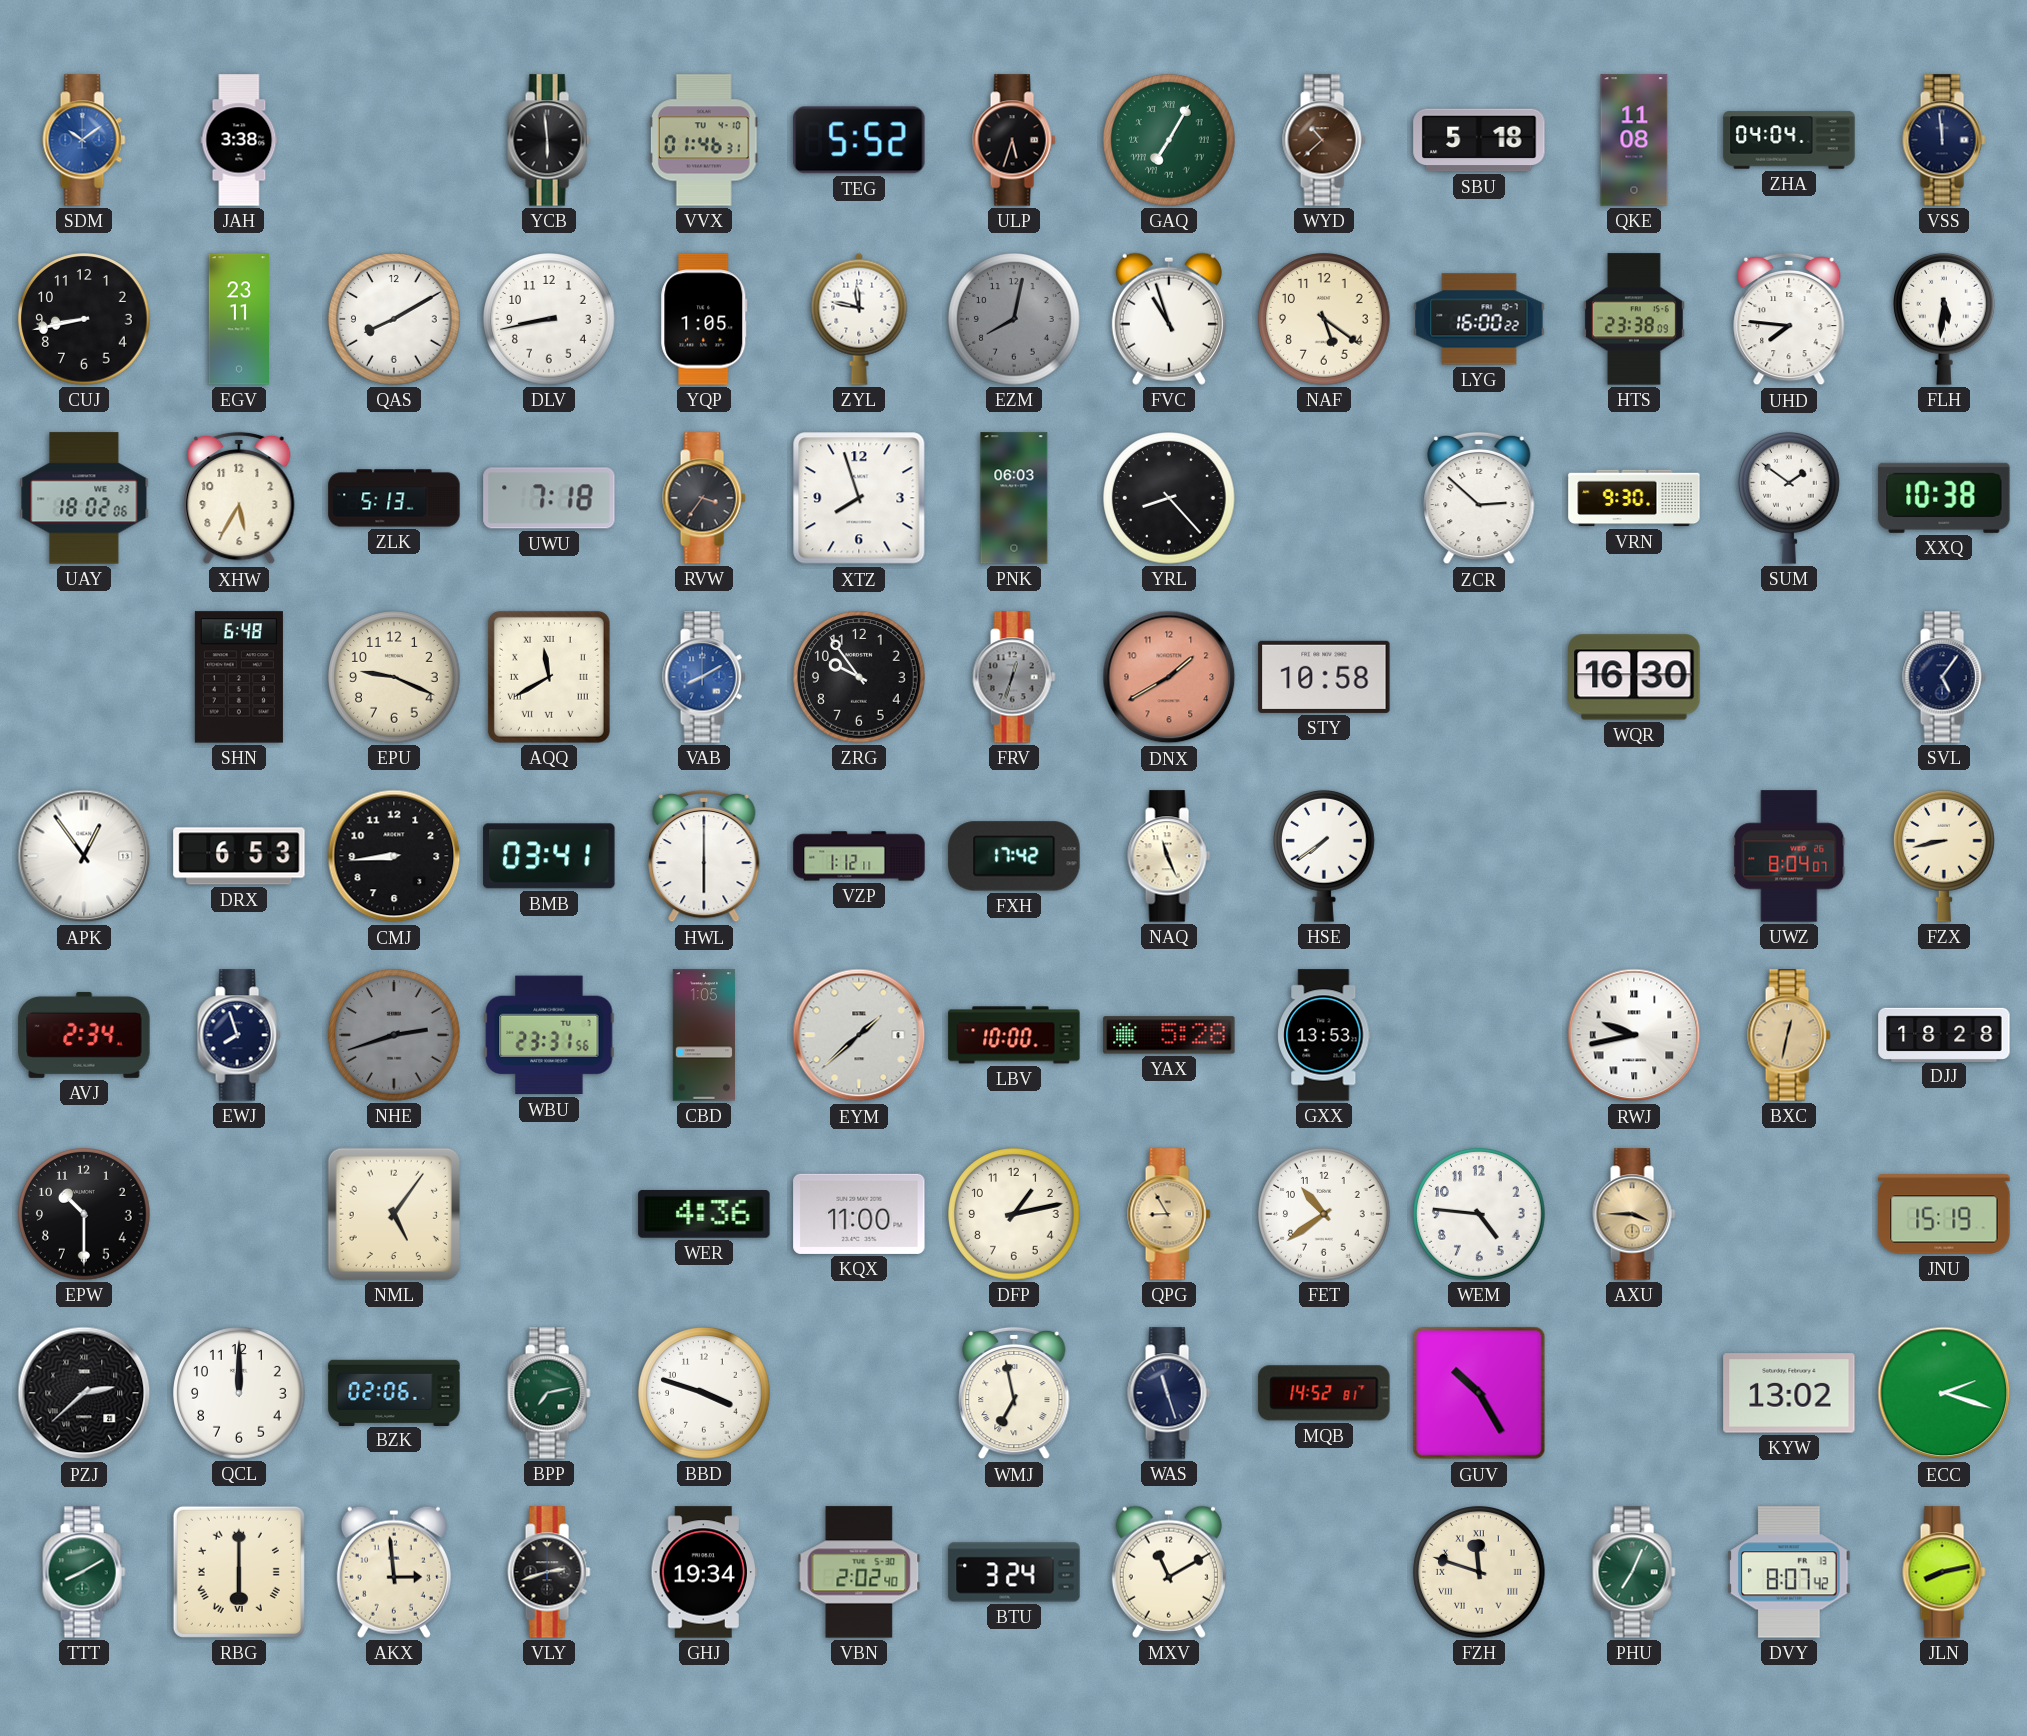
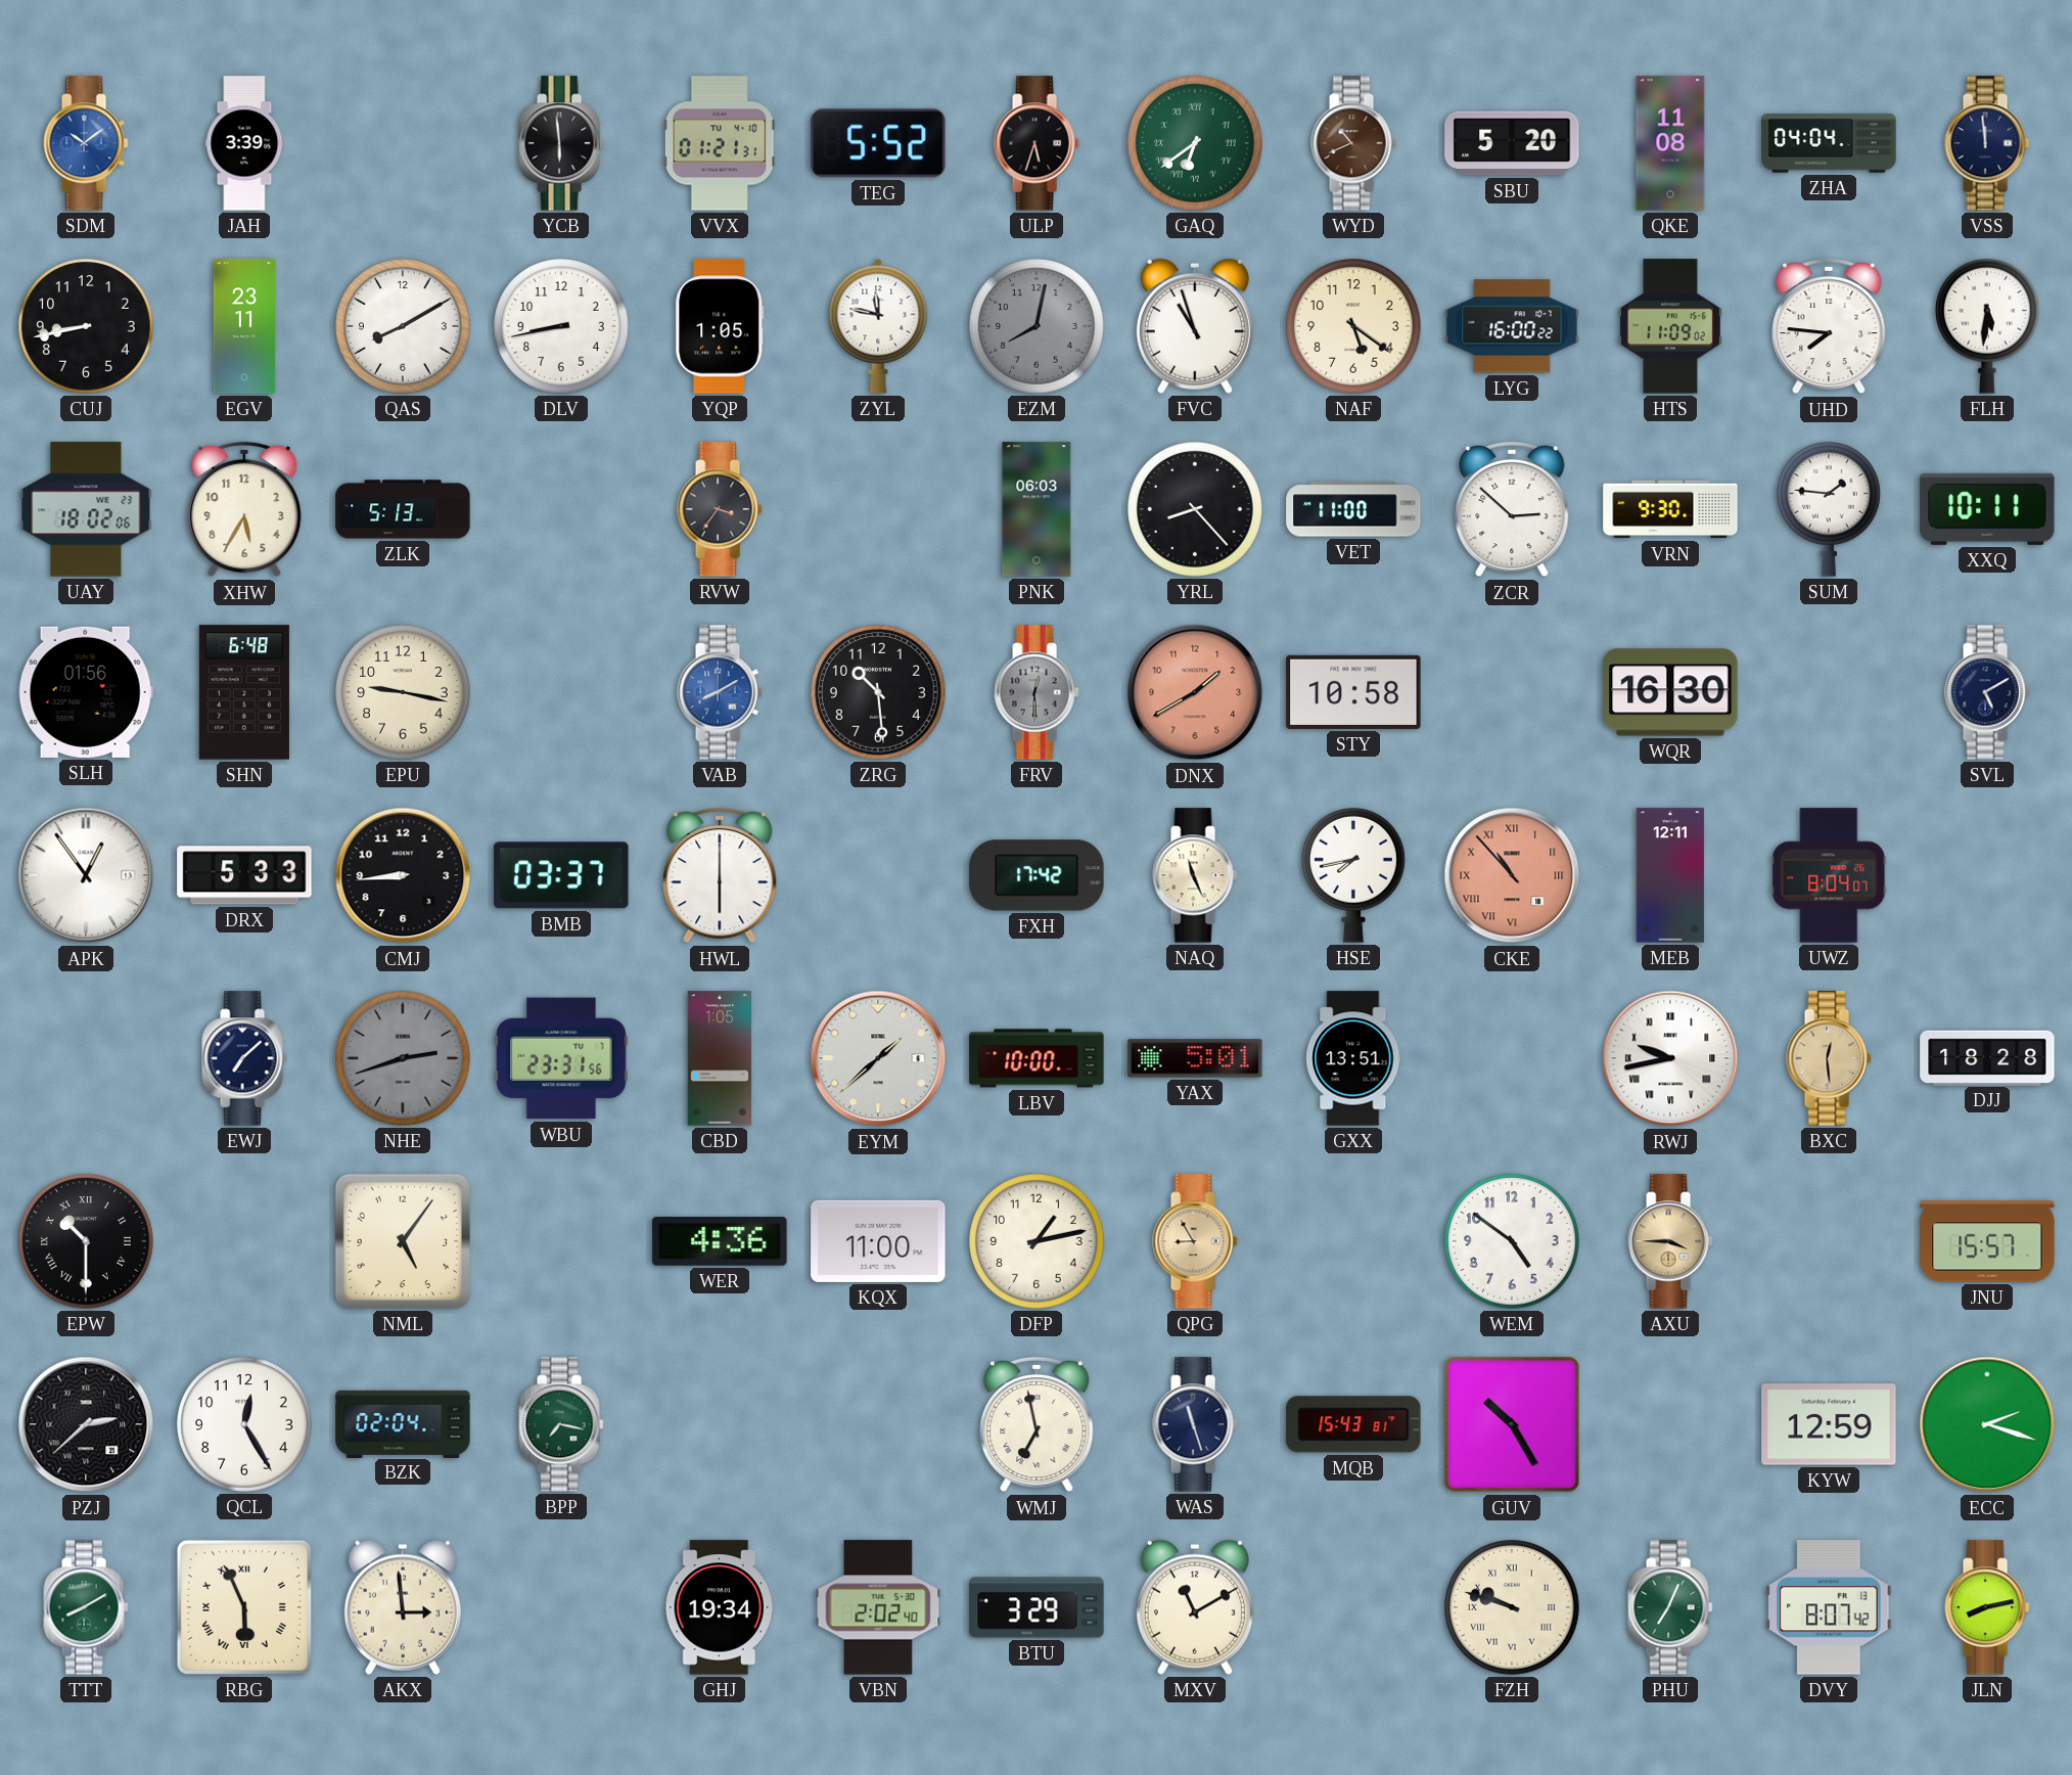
JAH: 3:38 -> 3:39
VVX: 01:46 -> 01:21
GAQ: 7:05 -> 6:39
WYD: 10:38 -> 10:41
SBU: 5:18 -> 5:20
HTS: 23:38 -> 11:09
UWU: 7:18 -> none
XTZ: 7:57 -> none
VET: none -> 11:00
SUM: 1:51 -> 1:46
XXQ: 10:38 -> 10:11
SLH: none -> 01:56
EPU: 9:19 -> 9:17
AQQ: 11:40 -> none
ZRG: 9:54 -> 10:29
FRV: 12:33 -> 12:30
SVL: 5:06 -> 5:10
DRX: 6:53 -> 5:33
BMB: 03:41 -> 03:37
VZP: 1:12 -> none
HSE: 7:39 -> 7:43
CKE: none -> 10:53
MEB: none -> 12:11
FZX: 8:43 -> none
AVJ: 2:34 -> none
EWJ: 7:57 -> 7:08
YAX: 5:28 -> 5:01
GXX: 13:53 -> 13:51
BXC: 12:32 -> 12:29
EPW numerals: Arabic -> Roman
FET: 10:39 -> none
WEM: 4:46 -> 4:51
JNU: 15:19 -> 15:57
QCL: 12:00 -> 12:25
BZK: 02:06 -> 02:04
BPP: 7:13 -> 7:17
BBD: 3:48 -> none
MQB: 14:52 -> 15:43
KYW: 13:02 -> 12:59
RBG: 6:00 -> 5:56
VLY: 2:42 -> none
BTU: 3:24 -> 3:29
FZH: 11:48 -> 9:48
